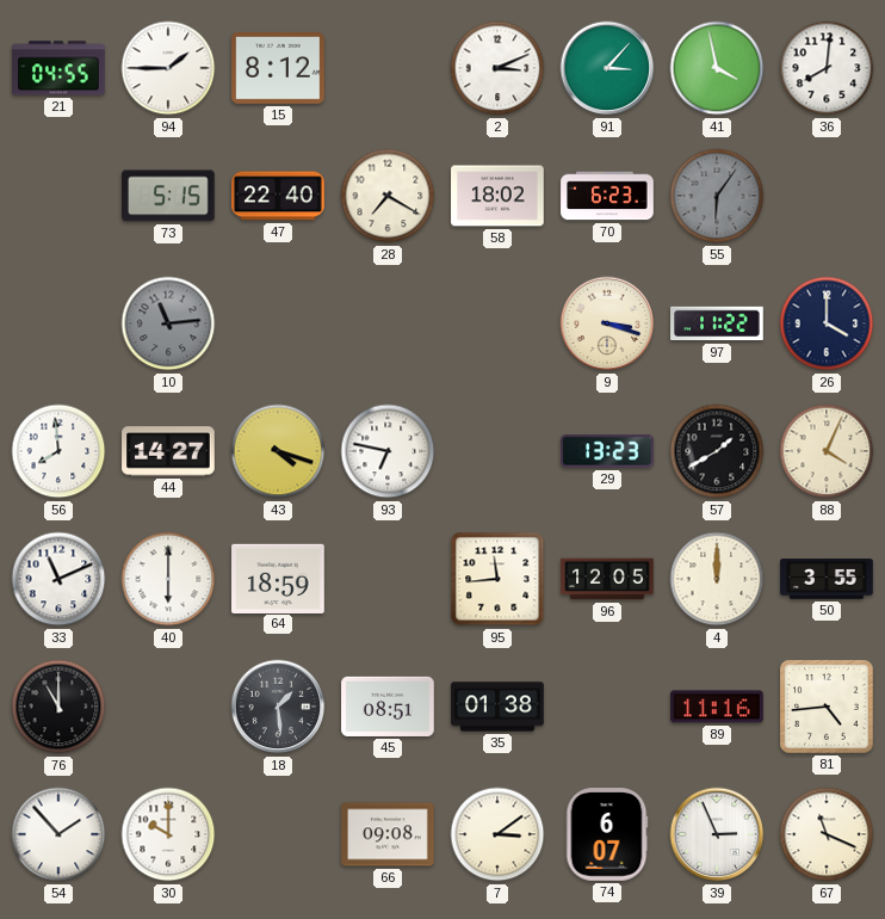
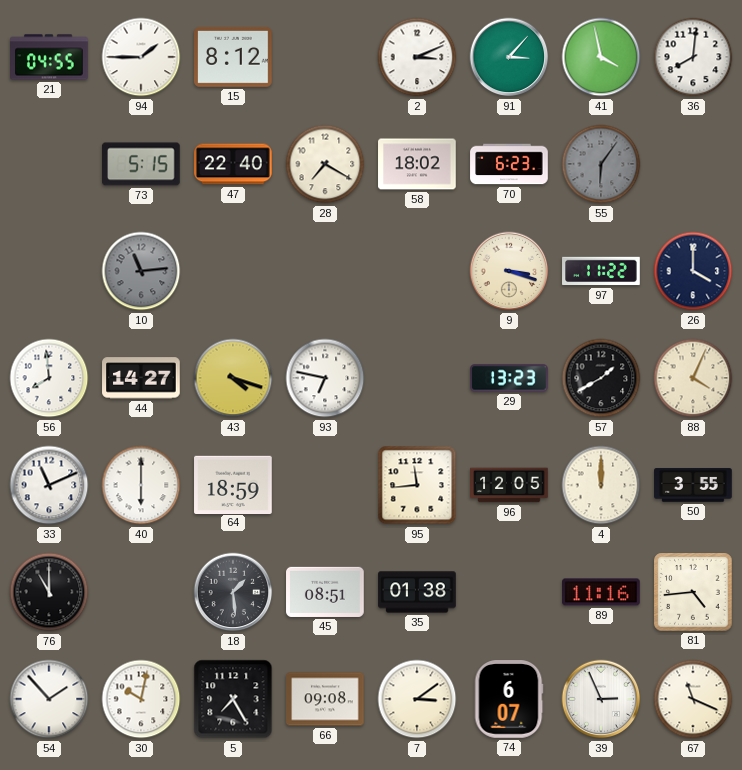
30: 10:00 -> 10:02
5: none -> 7:25
